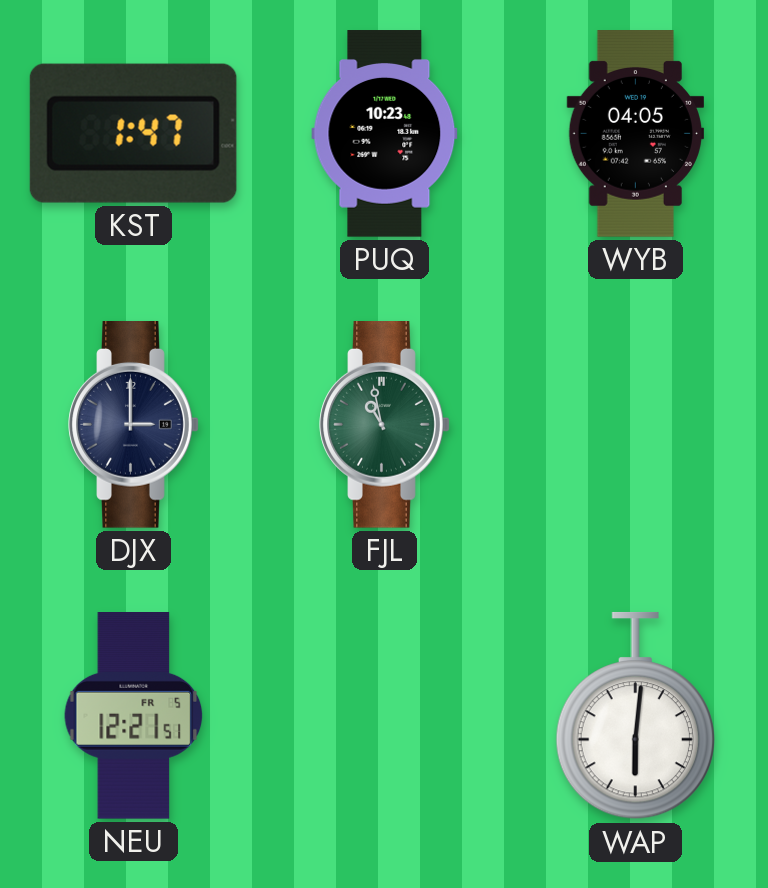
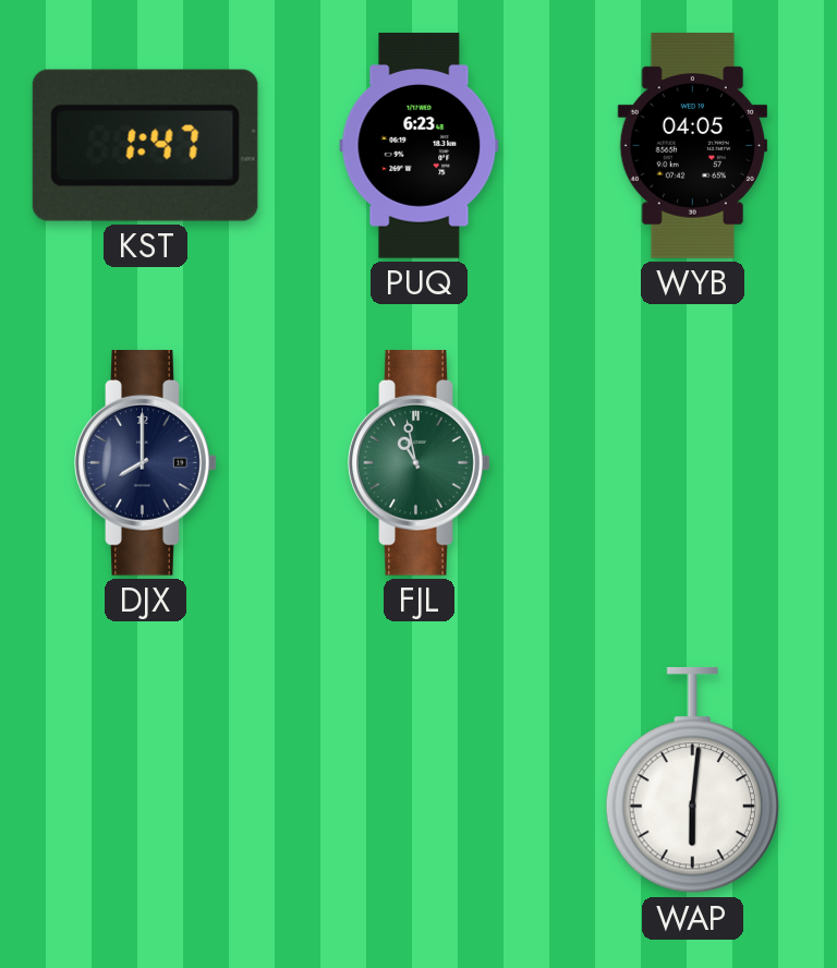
PUQ: 10:23 -> 6:23
DJX: 3:00 -> 8:00
NEU: 12:21 -> none
